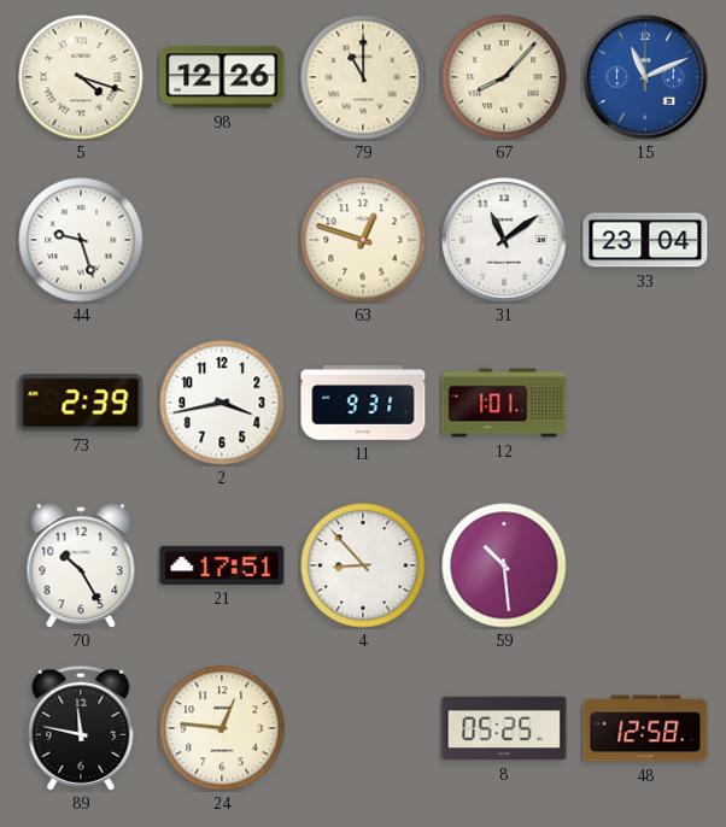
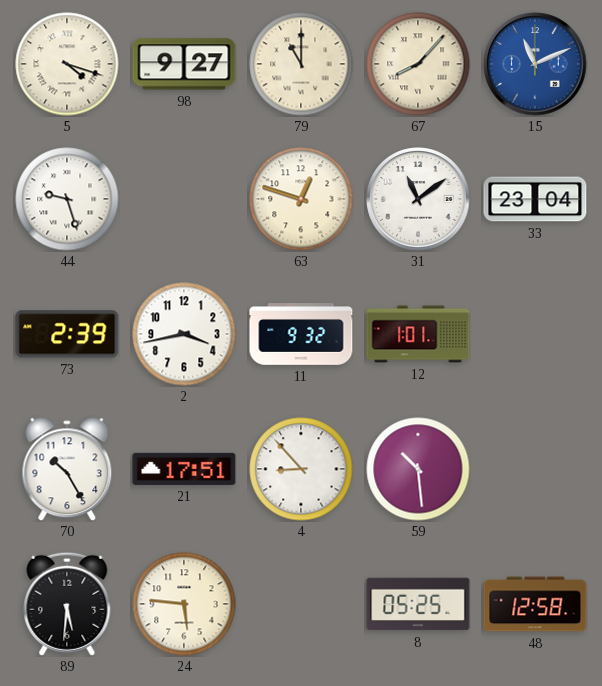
98: 12:26 -> 9:27
11: 9:31 -> 9:32
89: 11:47 -> 5:31
24: 12:46 -> 5:46
